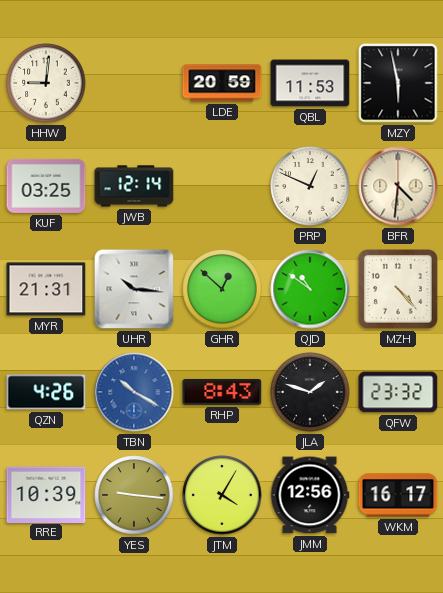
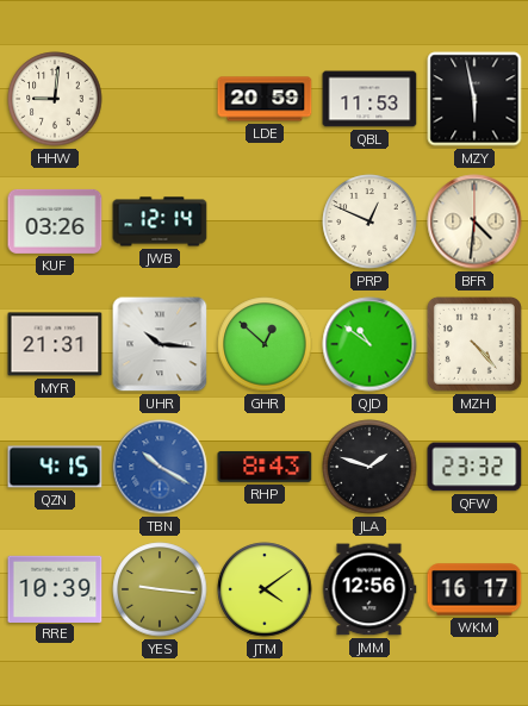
KUF: 03:25 -> 03:26
QZN: 4:26 -> 4:15
JTM: 4:05 -> 4:09
